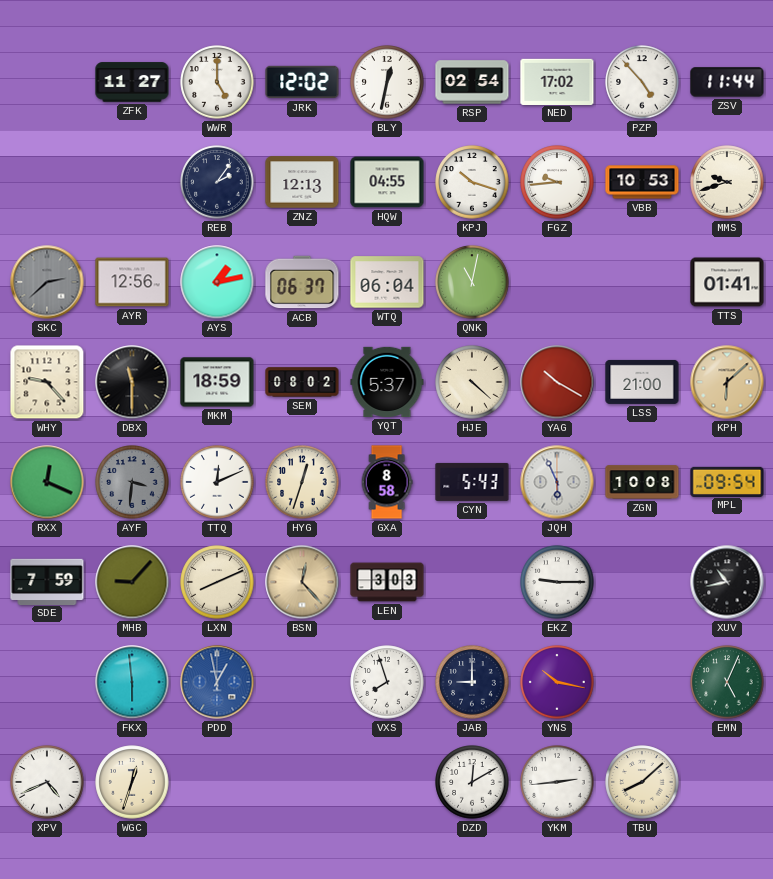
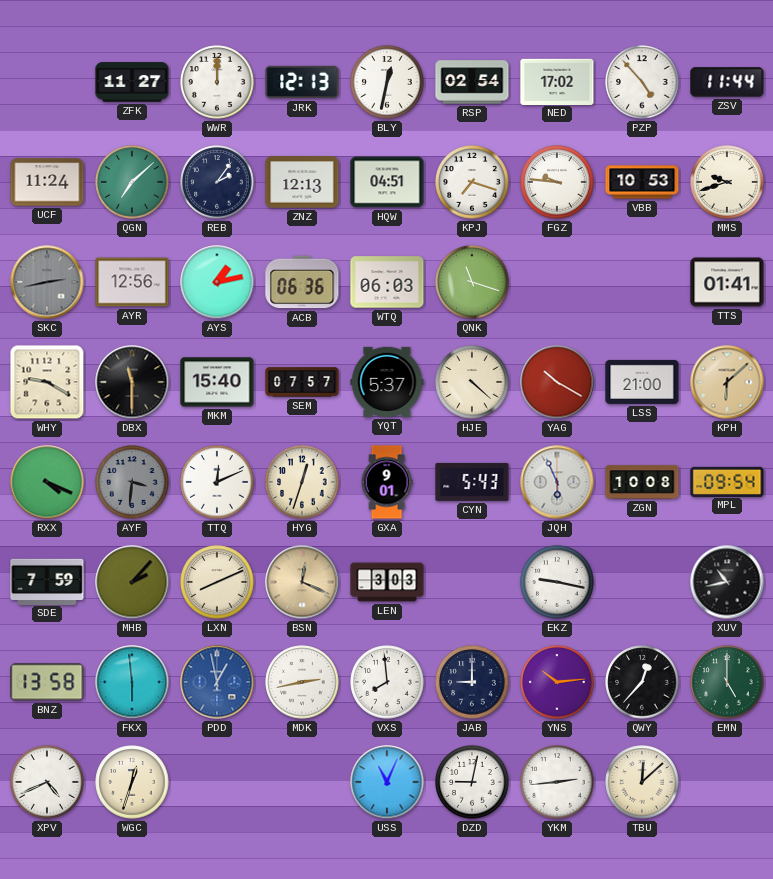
WWR: 5:00 -> 12:00
JRK: 12:02 -> 12:13
UCF: none -> 11:24
QGN: none -> 7:08
HQW: 04:55 -> 04:51
KPJ: 10:18 -> 7:18
FGZ: 9:44 -> 9:46
SKC: 2:38 -> 2:43
ACB: 06:37 -> 06:36
WTQ: 06:04 -> 06:03
QNK: 11:02 -> 11:18
WHY: 9:23 -> 9:20
MKM: 18:59 -> 15:40
SEM: 08:02 -> 07:57
RXX: 12:19 -> 4:19
GXA: 8:58 -> 9:01
MHB: 9:07 -> 2:07
BSN: 12:23 -> 12:19
EKZ: 9:15 -> 9:17
BNZ: none -> 13:58
MDK: none -> 2:43
VXS: 7:57 -> 7:59
YNS: 10:17 -> 10:14
QWY: none -> 12:37
EMN: 5:04 -> 5:00
USS: none -> 11:04
DZD: 12:10 -> 9:02
TBU: 8:08 -> 12:08
